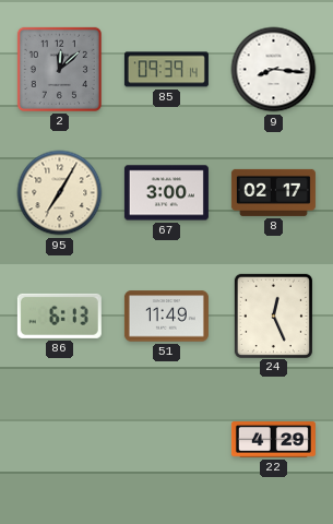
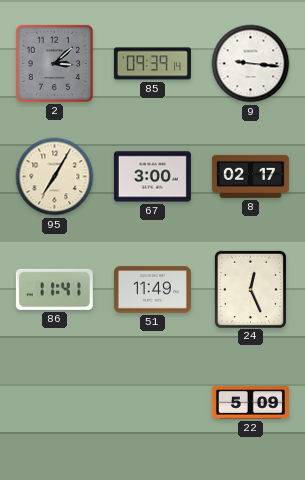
2: 12:08 -> 3:08
9: 8:16 -> 9:16
86: 6:13 -> 11:41
22: 4:29 -> 5:09
